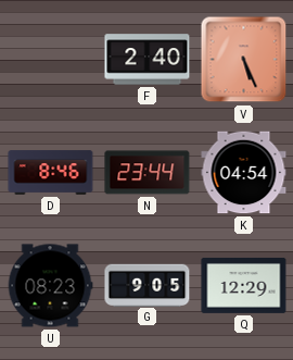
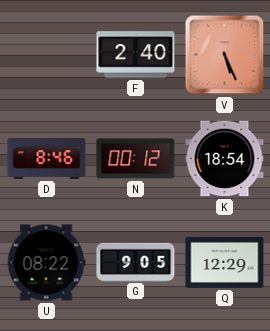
N: 23:44 -> 00:12
K: 04:54 -> 18:54
U: 08:23 -> 08:22
